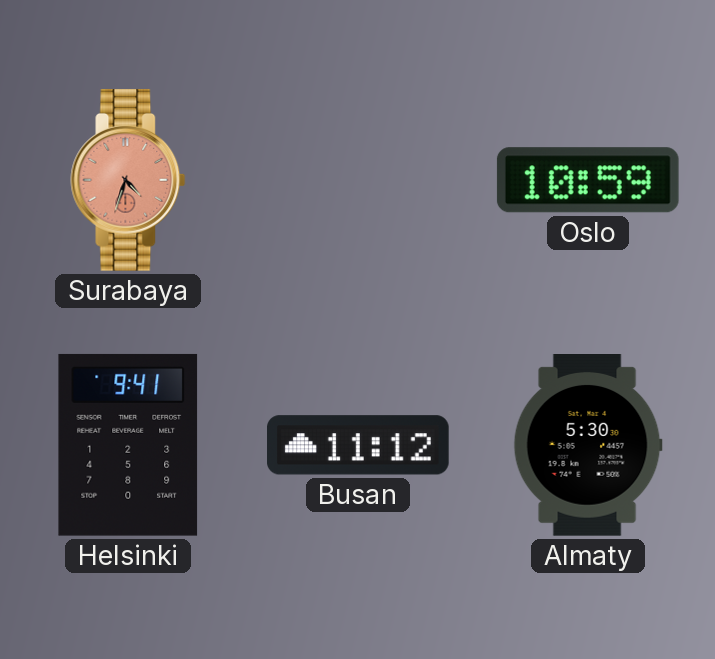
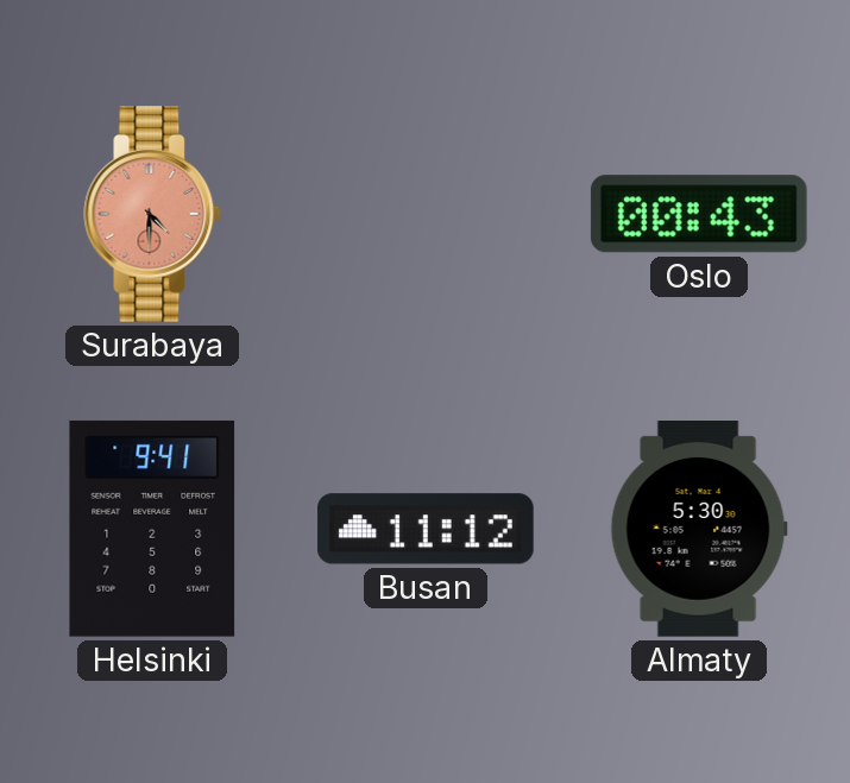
Surabaya: 4:33 -> 4:30
Oslo: 10:59 -> 00:43
